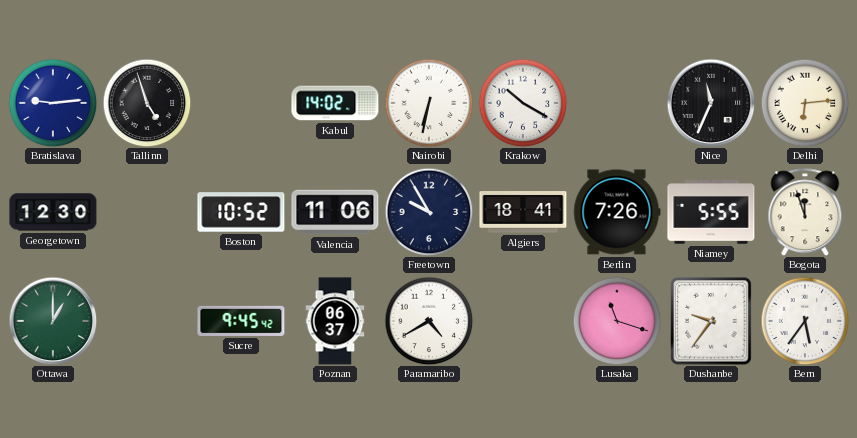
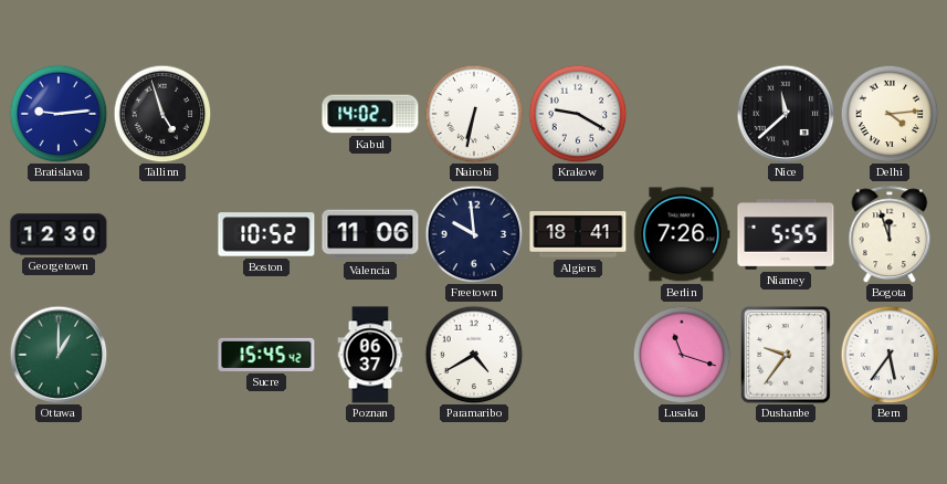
Krakow: 10:20 -> 9:20
Nice: 11:34 -> 11:38
Delhi: 6:14 -> 4:14
Freetown: 9:55 -> 9:59
Sucre: 9:45 -> 15:45
